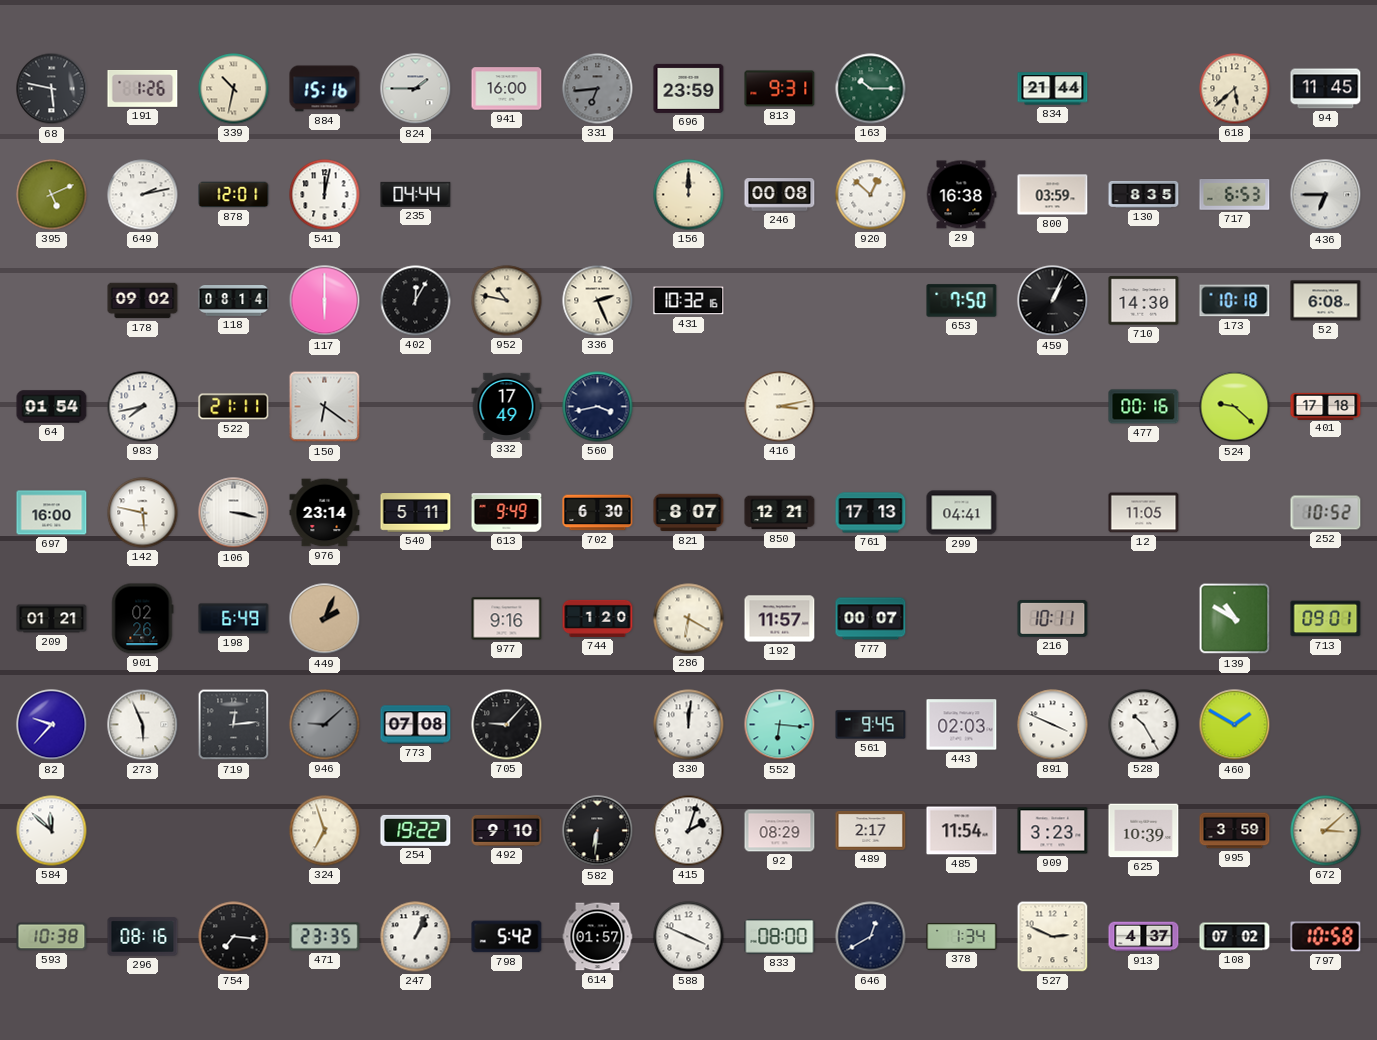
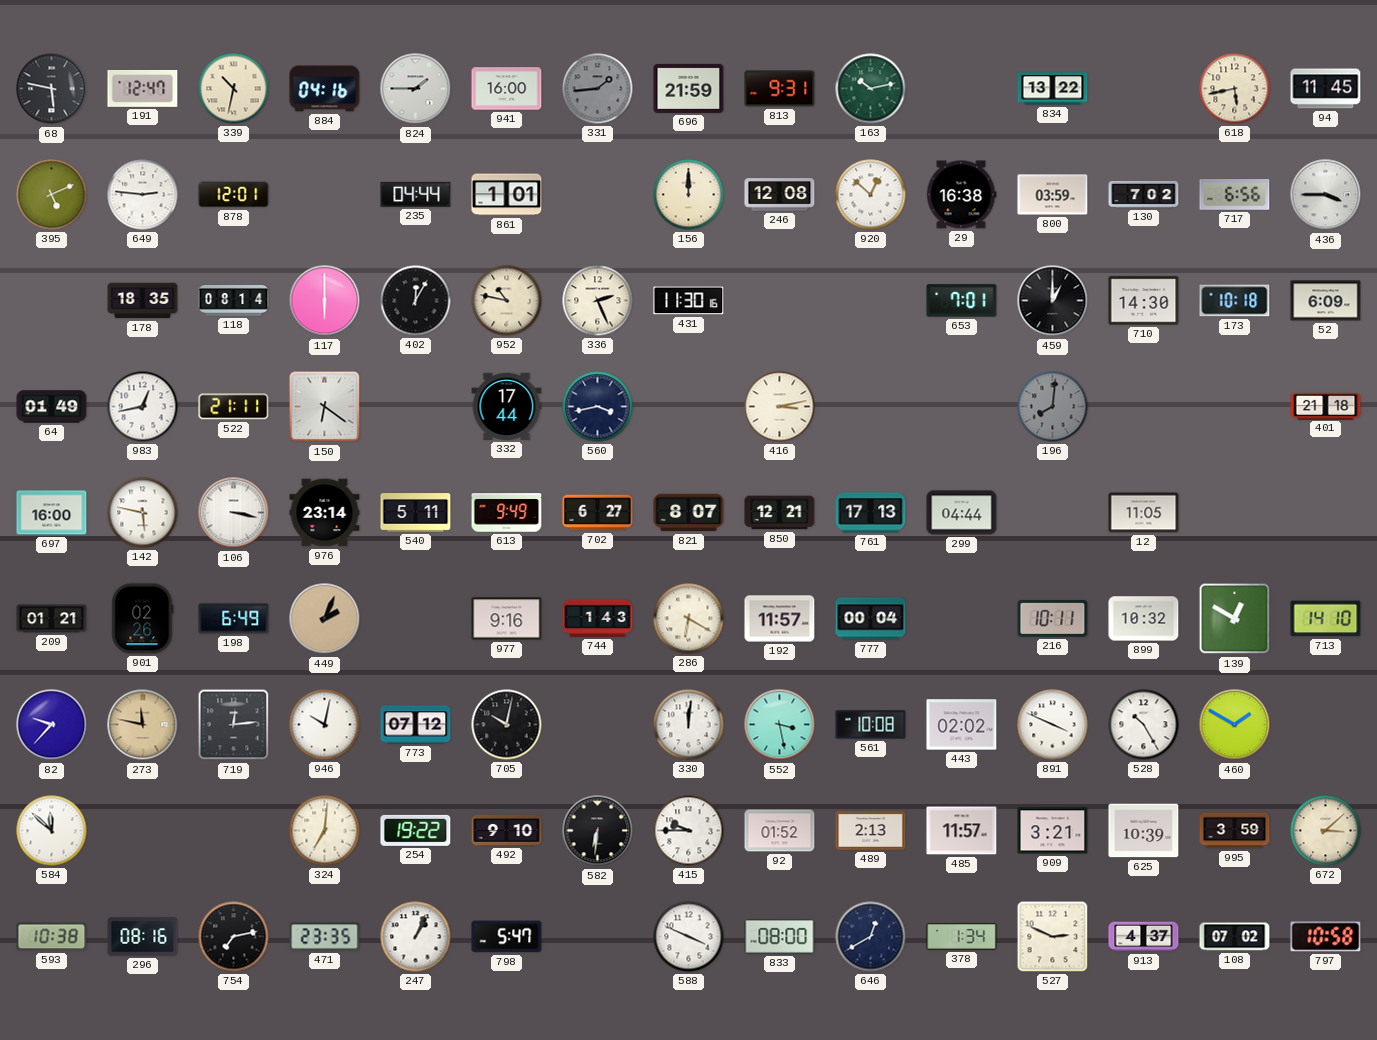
191: 1:26 -> 12:47
884: 15:16 -> 04:16
331: 6:44 -> 1:44
696: 23:59 -> 21:59
163: 10:15 -> 10:13
834: 21:44 -> 13:22
618: 5:38 -> 5:43
649: 2:13 -> 2:46
541: 12:02 -> none
861: none -> 1:01
246: 00:08 -> 12:08
130: 8:35 -> 7:02
717: 6:53 -> 6:56
436: 6:45 -> 3:45
178: 09:02 -> 18:35
431: 10:32 -> 11:30
653: 7:50 -> 7:01
459: 1:04 -> 1:00
52: 6:08 -> 6:09
64: 01:54 -> 01:49
983: 7:43 -> 12:43
332: 17:49 -> 17:44
196: none -> 8:01
477: 00:16 -> none
524: 9:22 -> none
401: 17:18 -> 21:18
702: 6:30 -> 6:27
299: 04:41 -> 04:44
252: 10:52 -> none
744: 1:20 -> 1:43
777: 00:07 -> 00:04
899: none -> 10:32
139: 10:50 -> 12:50
713: 09:01 -> 14:10
273: 5:56 -> 11:47
273 dial: white -> champagne
946: 9:08 -> 10:02
946 dial: grey -> white
773: 07:08 -> 07:12
705: 9:07 -> 10:02
552: 6:16 -> 3:28
561: 9:45 -> 10:08
443: 02:03 -> 02:02
324: 6:57 -> 7:01
415: 2:03 -> 9:45
92: 08:29 -> 01:52
489: 2:17 -> 2:13
485: 11:54 -> 11:57
909: 3:23 -> 3:21
754: 7:16 -> 7:13
798: 5:42 -> 5:47
614: 01:57 -> none
